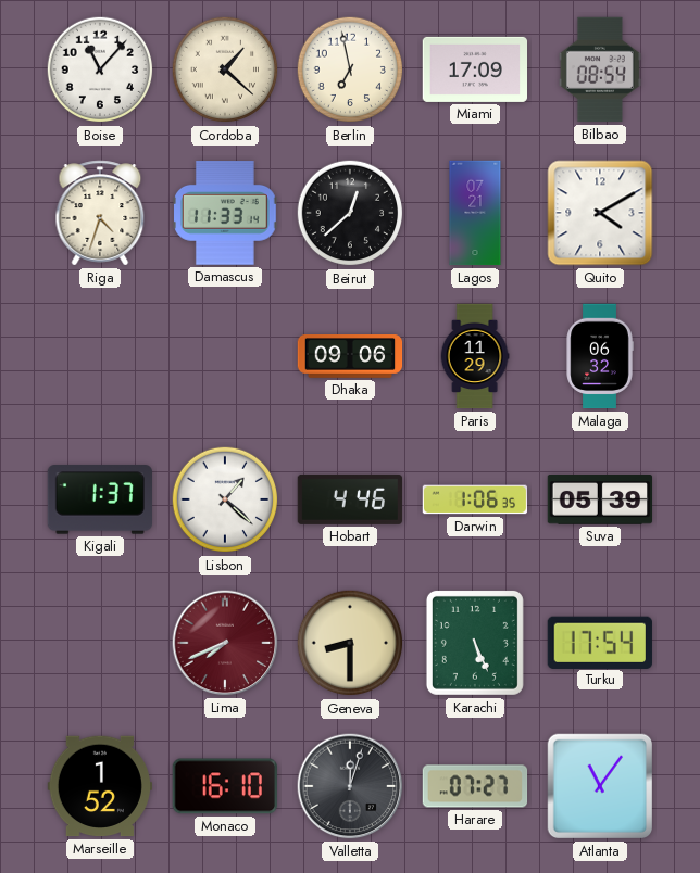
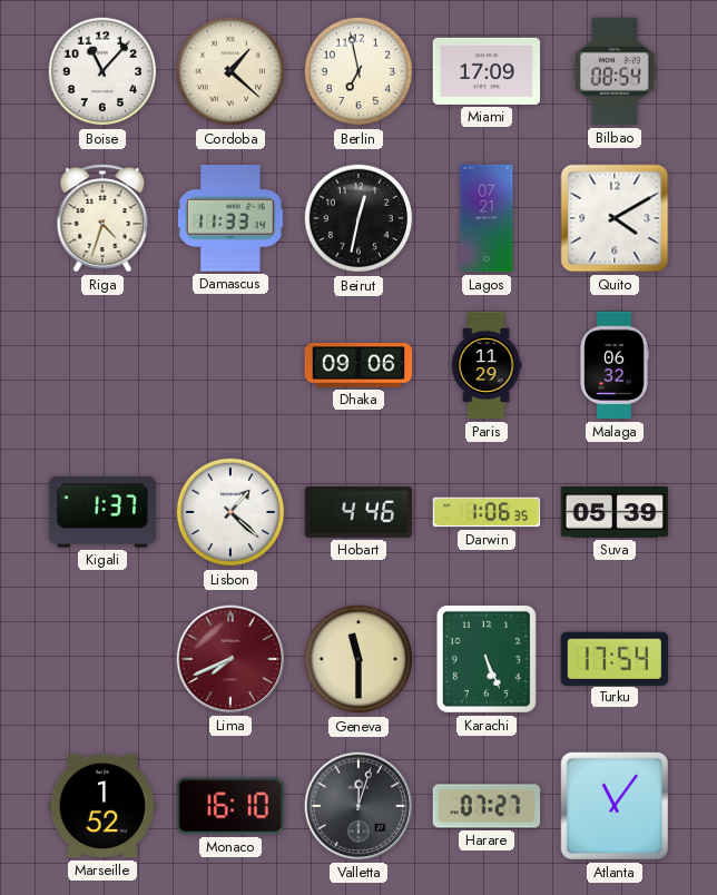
Beirut: 12:38 -> 12:32
Geneva: 8:30 -> 11:30
